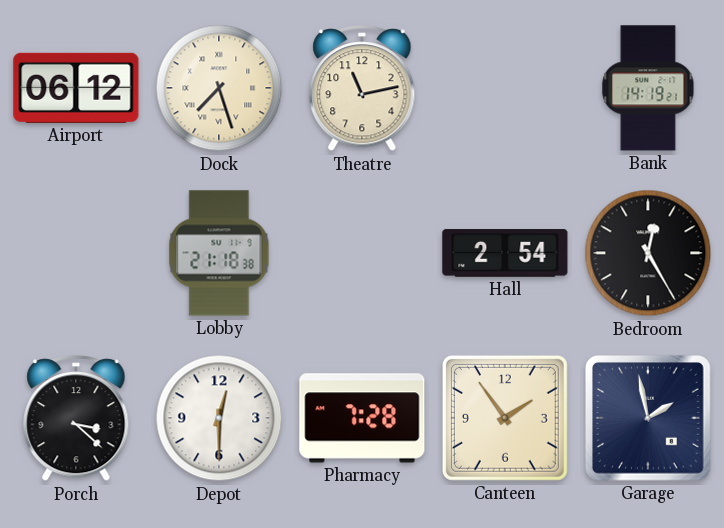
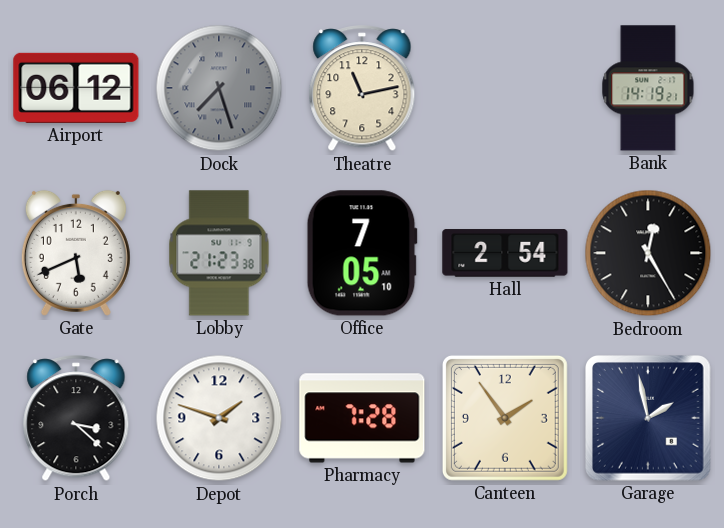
Dock dial: cream -> grey
Gate: none -> 5:41
Lobby: 21:18 -> 21:23
Office: none -> 7:05
Depot: 12:30 -> 1:48
